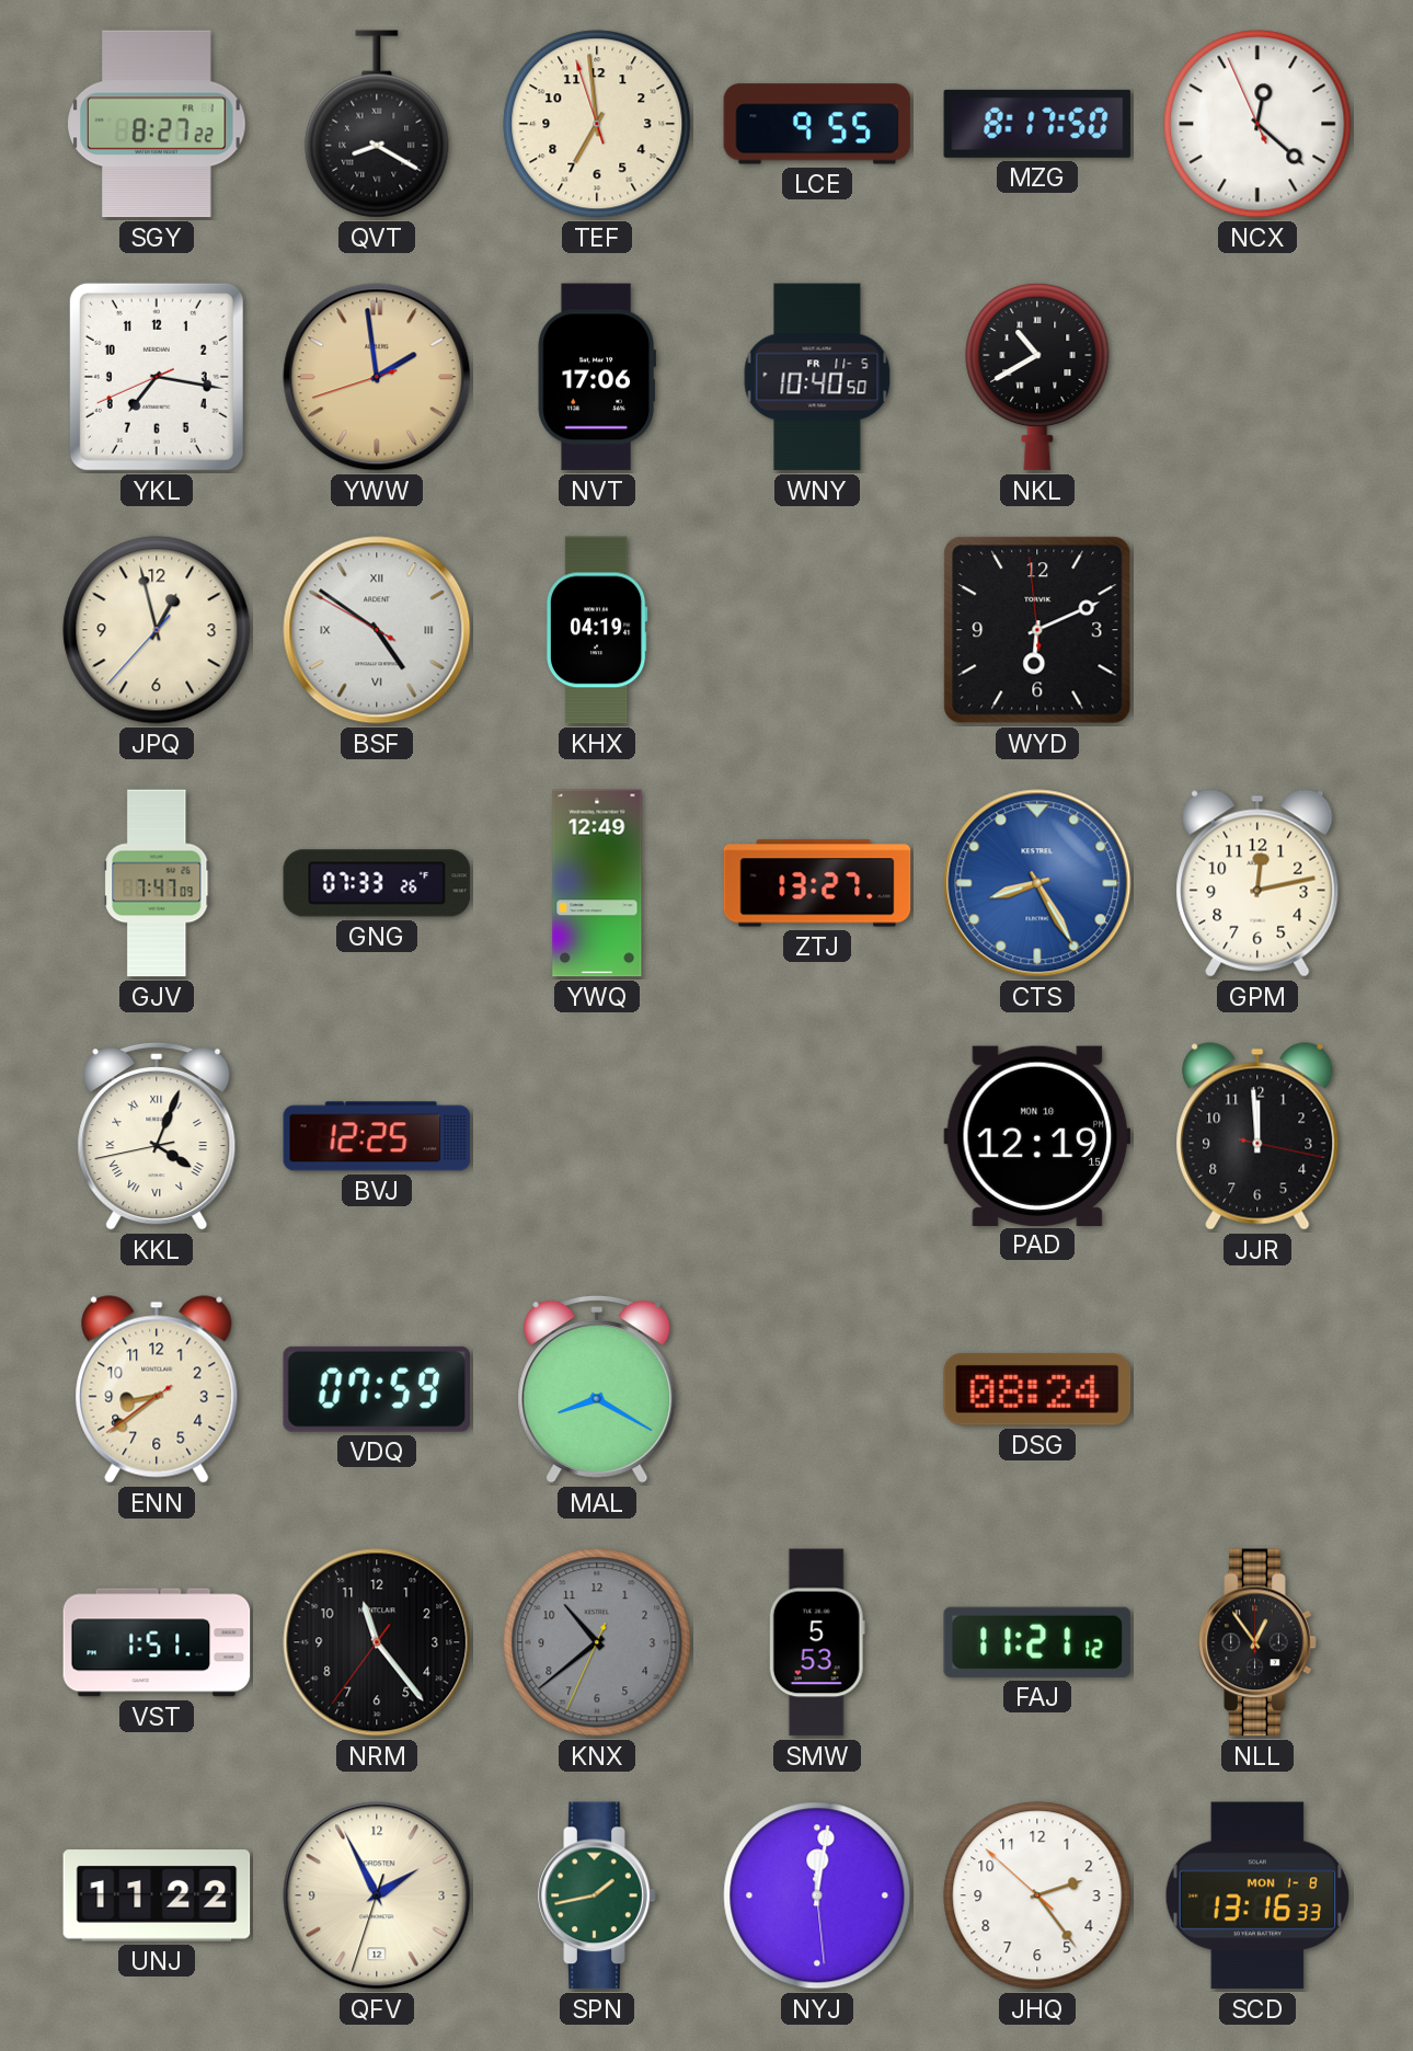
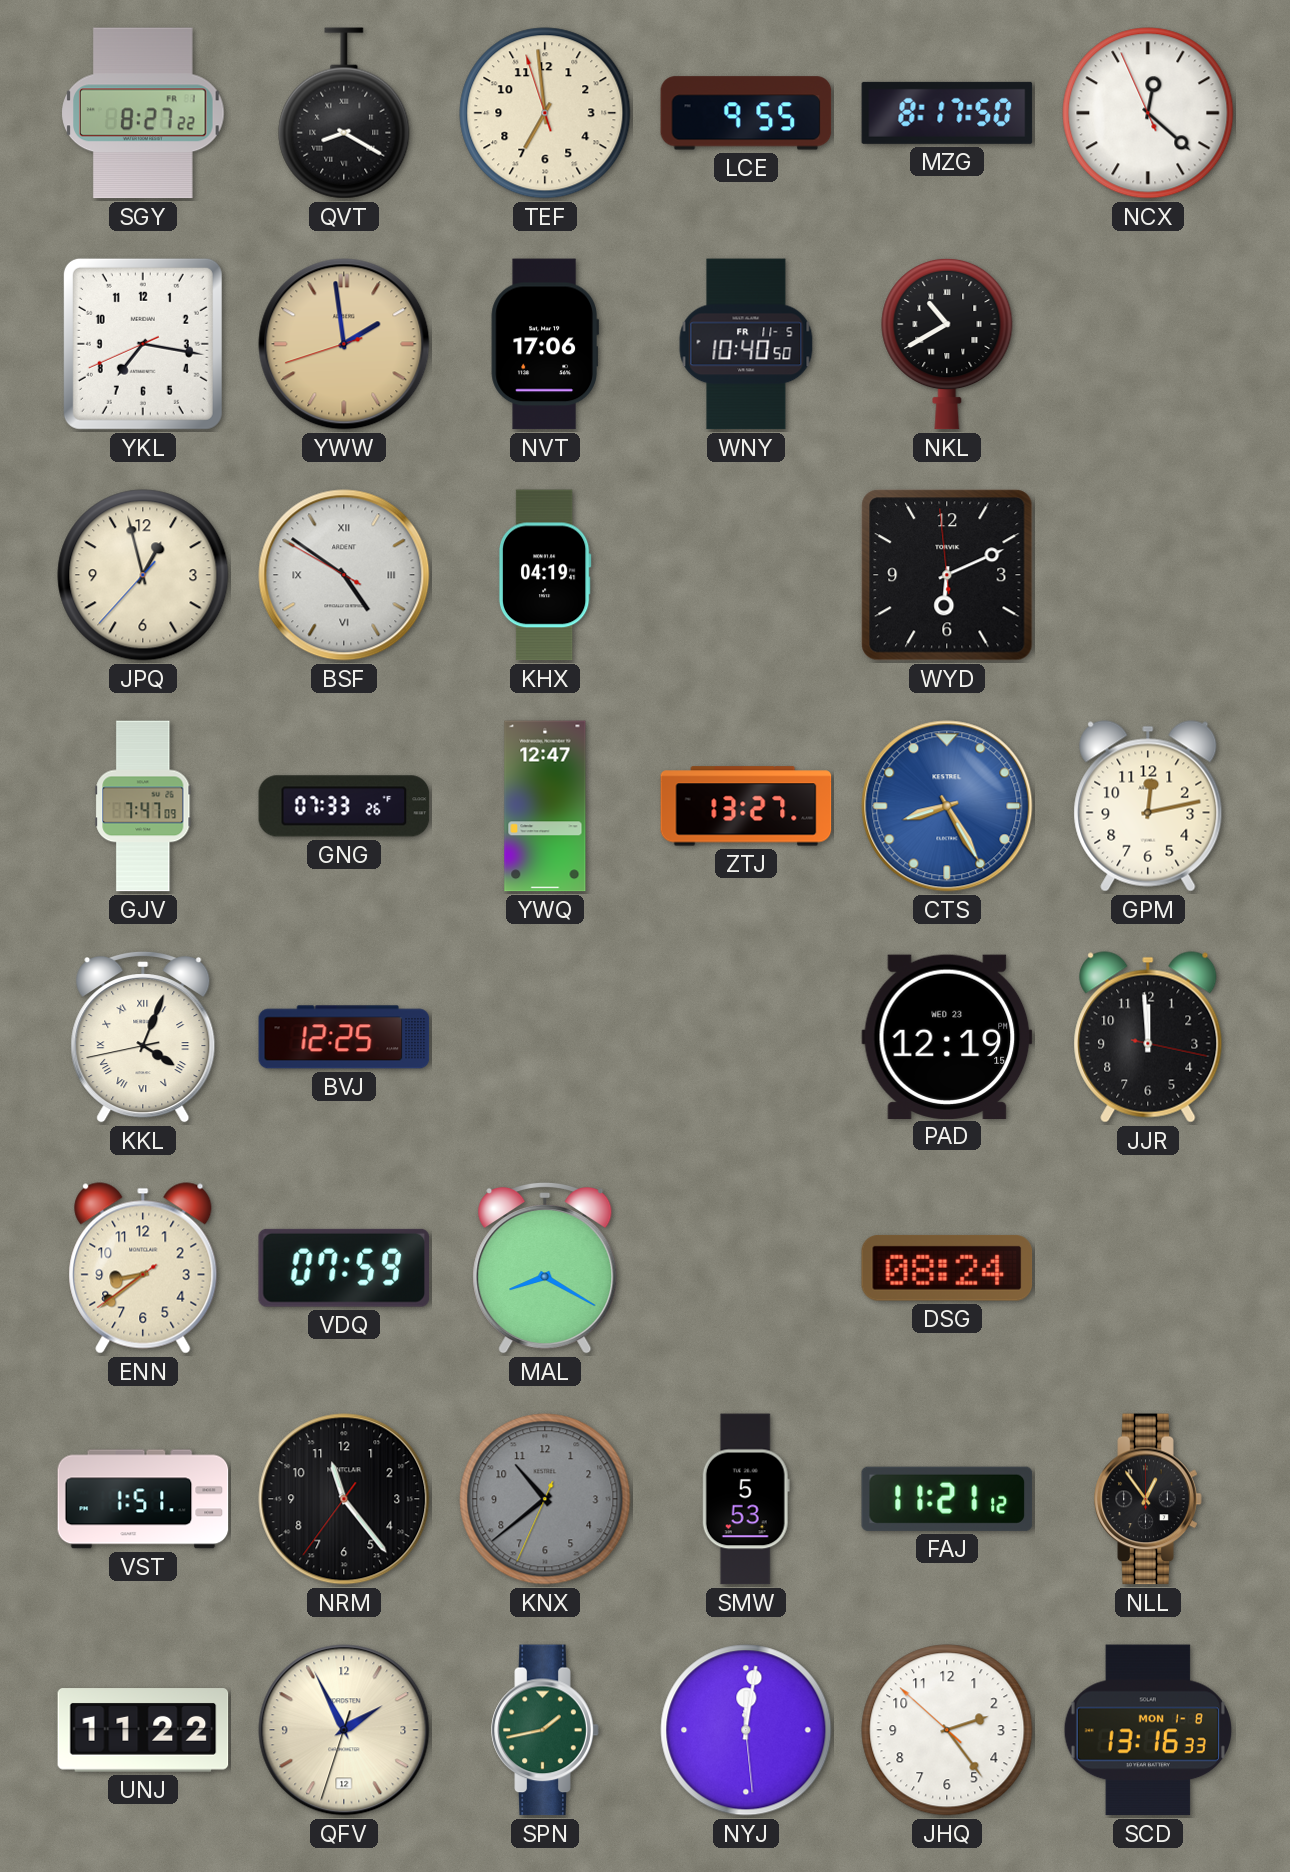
YWQ: 12:49 -> 12:47
PAD date: MON 10 -> WED 23
